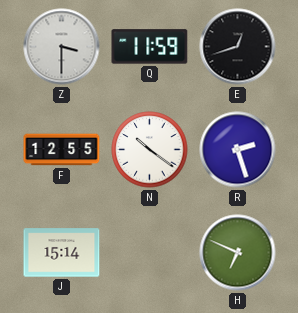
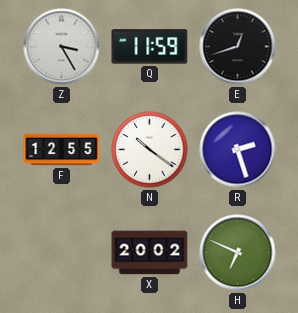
Z: 3:30 -> 3:25
J: 15:14 -> none
X: none -> 20:02
